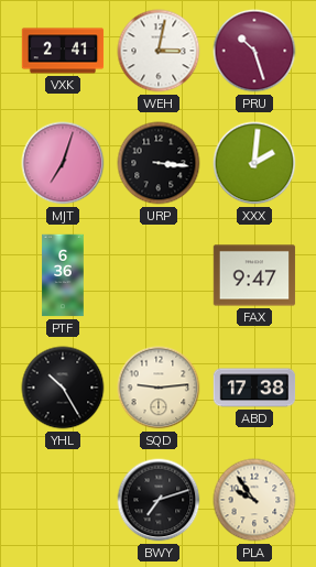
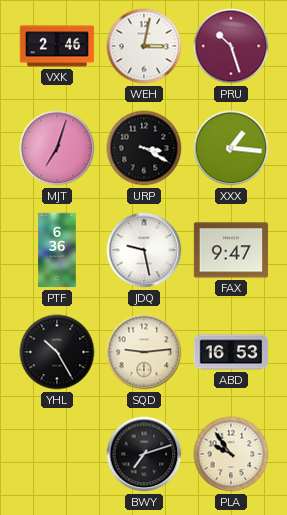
VXK: 2:41 -> 2:46
URP: 3:16 -> 3:20
XXX: 2:01 -> 1:16
JDQ: none -> 9:28
ABD: 17:38 -> 16:53
